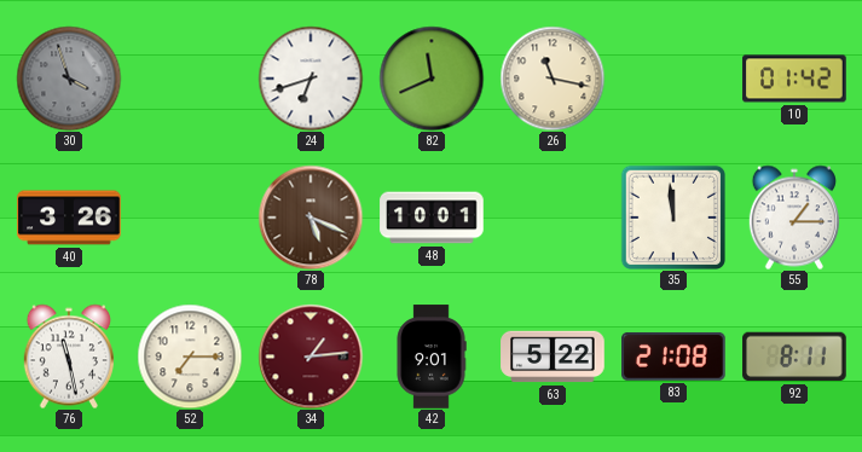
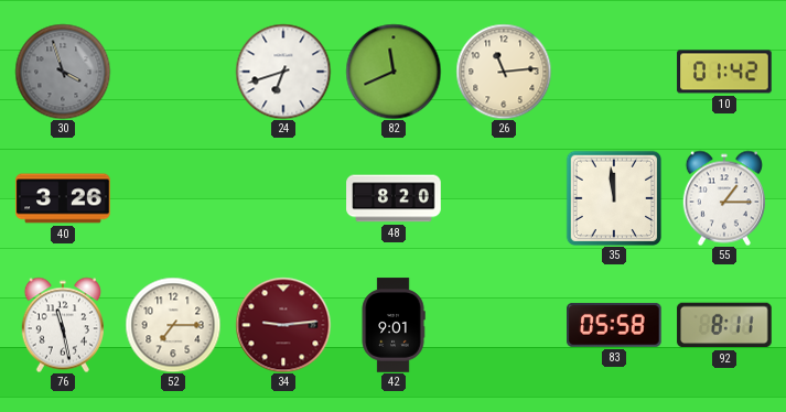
26: 11:17 -> 11:14
78: 5:19 -> none
48: 10:01 -> 8:20
34: 1:14 -> 9:14
63: 5:22 -> none
83: 21:08 -> 05:58
